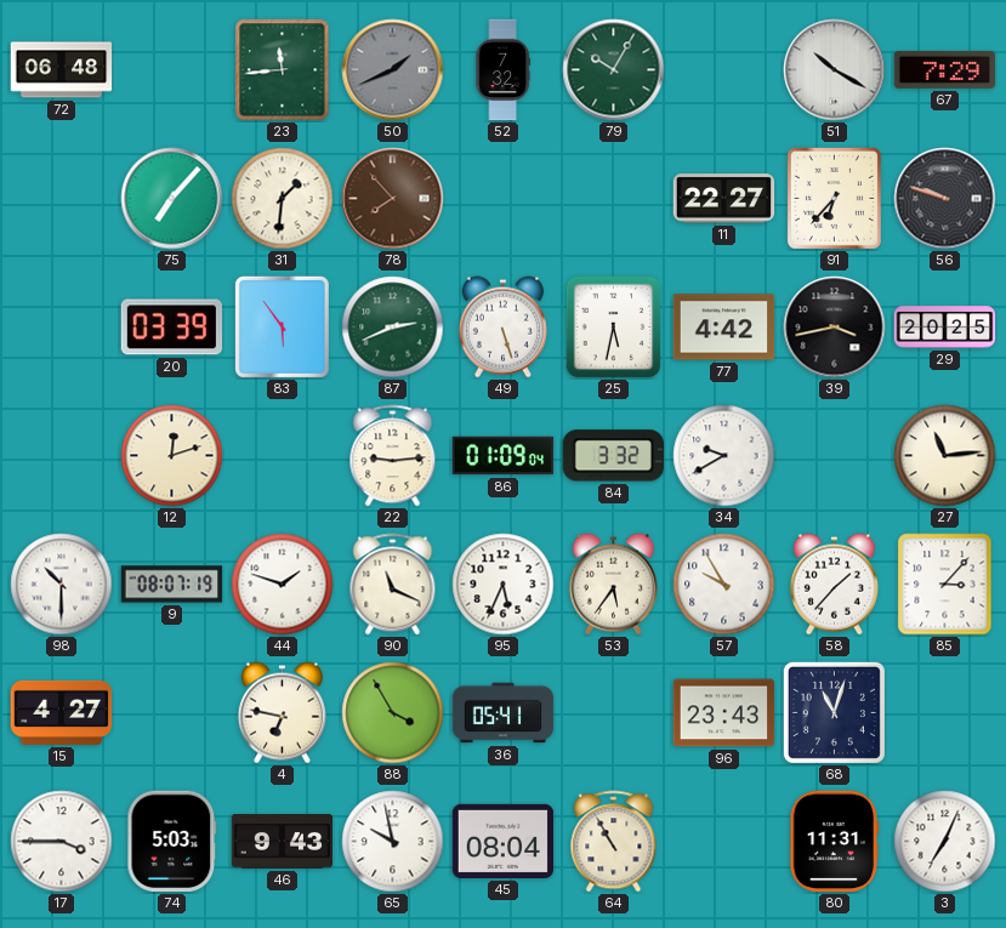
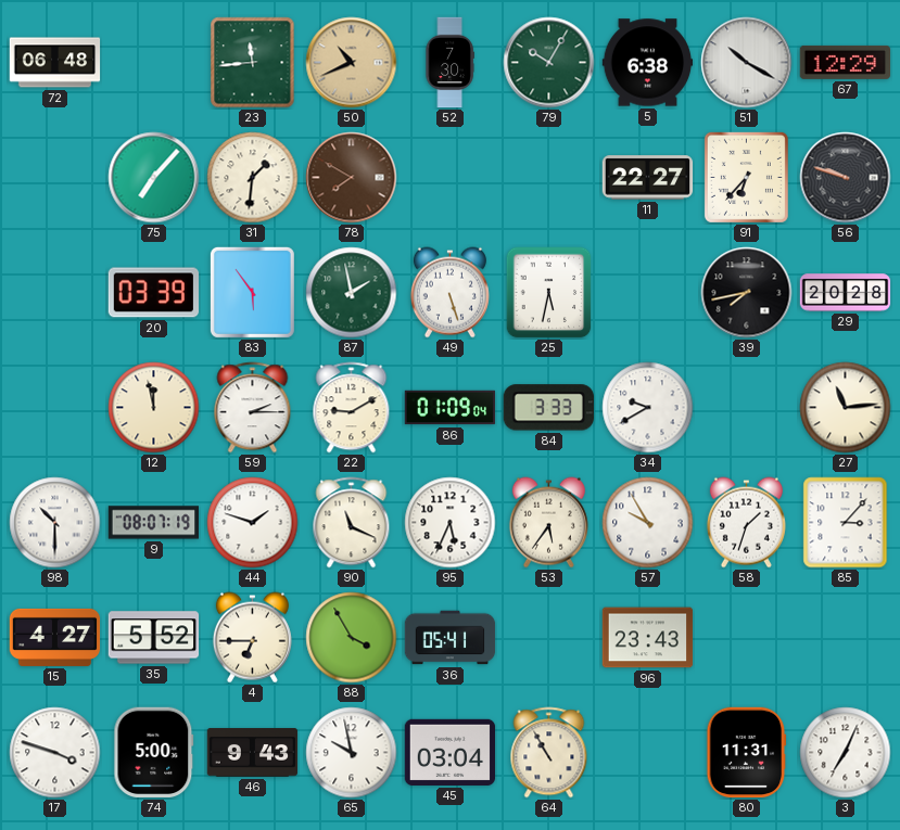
50: 1:41 -> 10:41
50 dial: grey -> champagne
52: 7:32 -> 7:30
5: none -> 6:38
67: 7:29 -> 12:29
78: 7:53 -> 7:50
87: 2:41 -> 1:58
77: 4:42 -> none
39: 3:43 -> 7:43
29: 20:25 -> 20:28
12: 12:12 -> 11:58
59: none -> 2:15
22: 9:14 -> 9:10
84: 3:32 -> 3:33
58: 1:37 -> 1:33
35: none -> 5:52
4: 6:47 -> 6:45
68: 11:03 -> none
17: 3:45 -> 3:48
74: 5:03 -> 5:00
45: 08:04 -> 03:04
